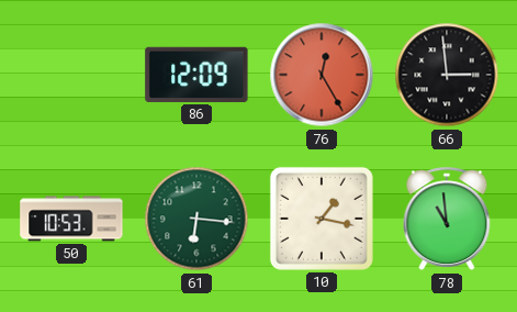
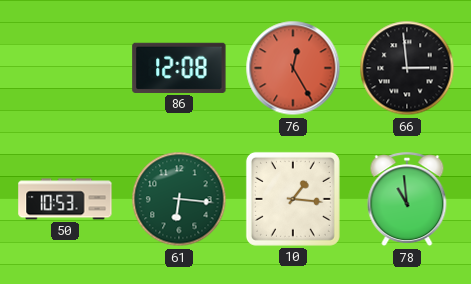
86: 12:09 -> 12:08
10: 1:17 -> 1:16
